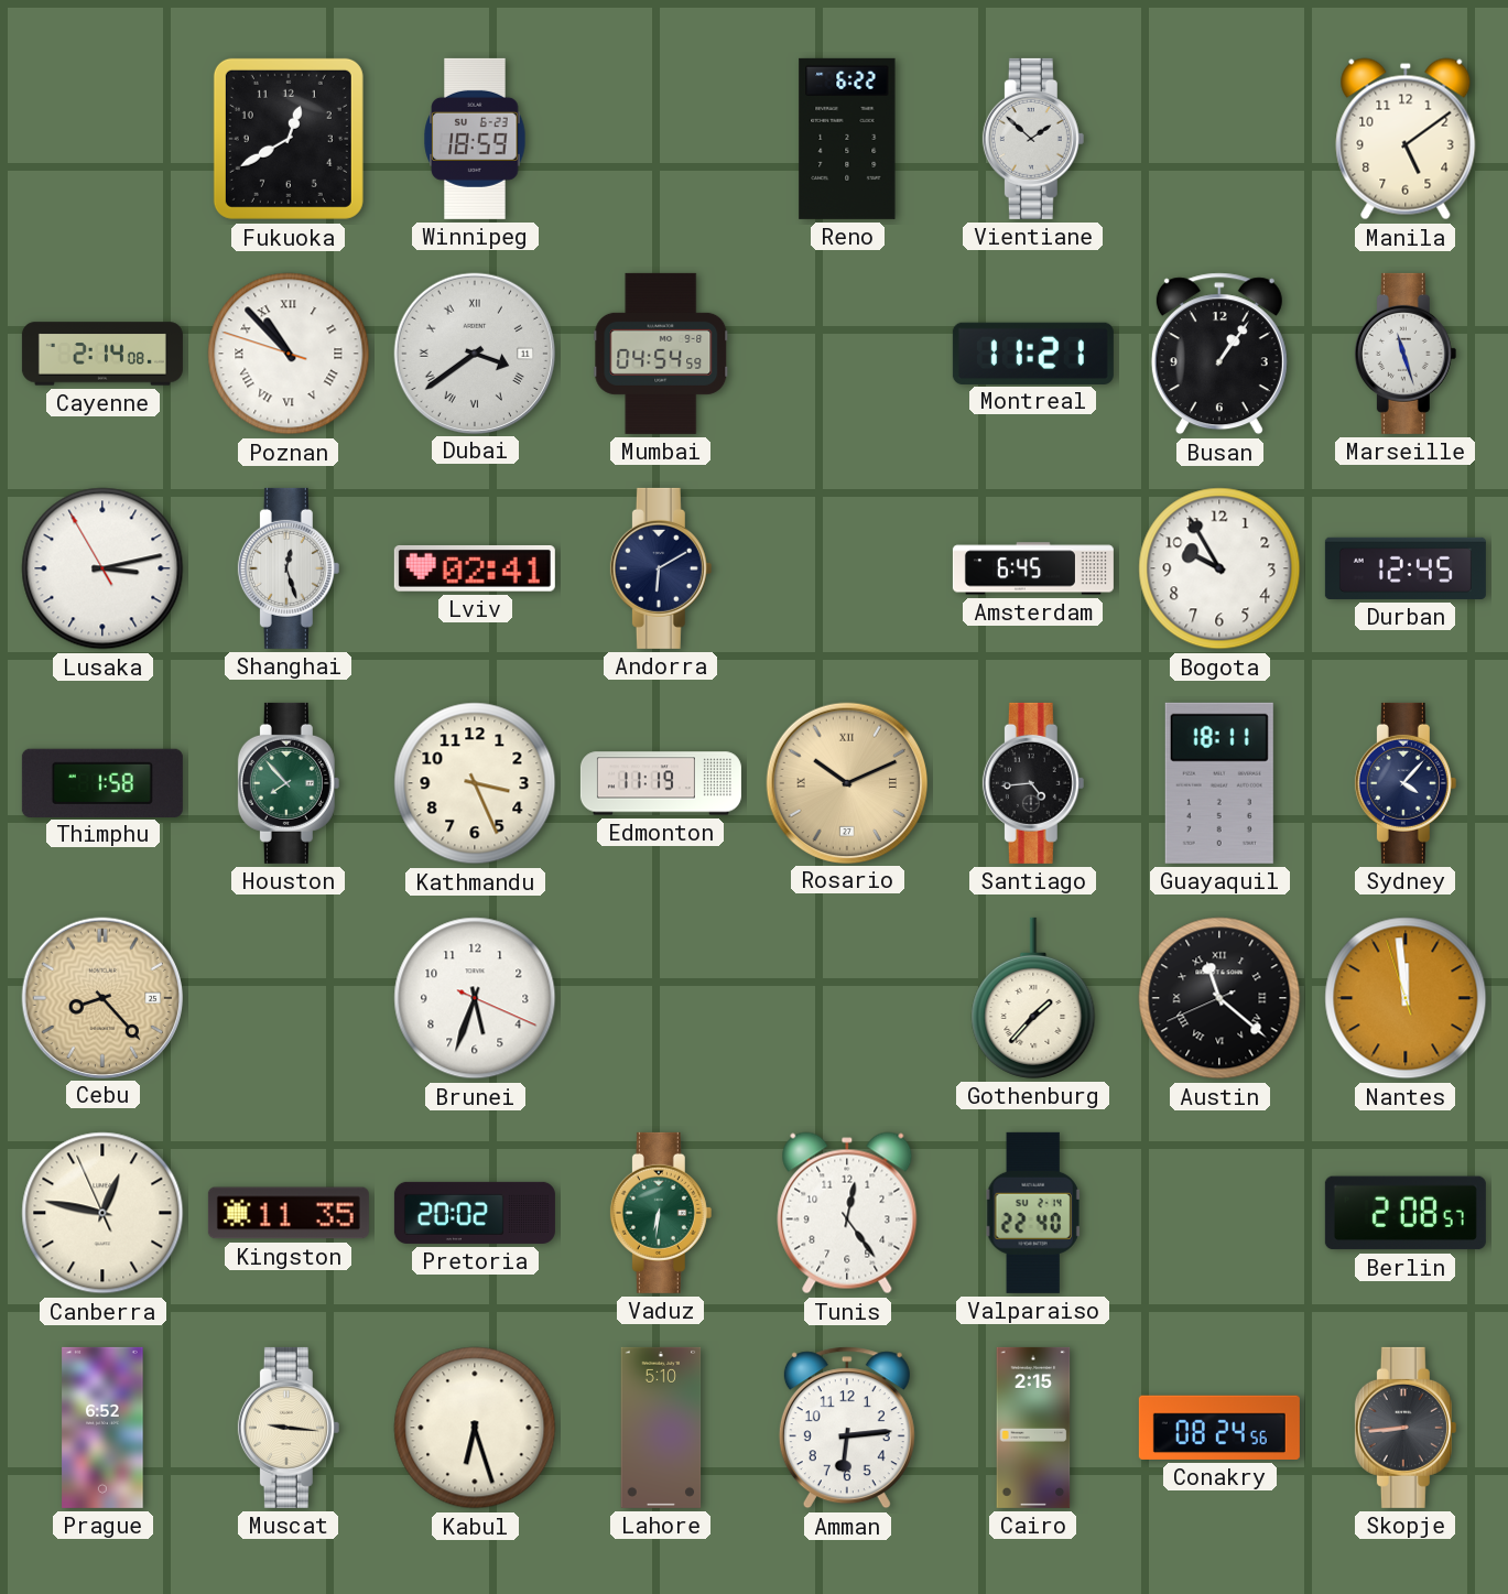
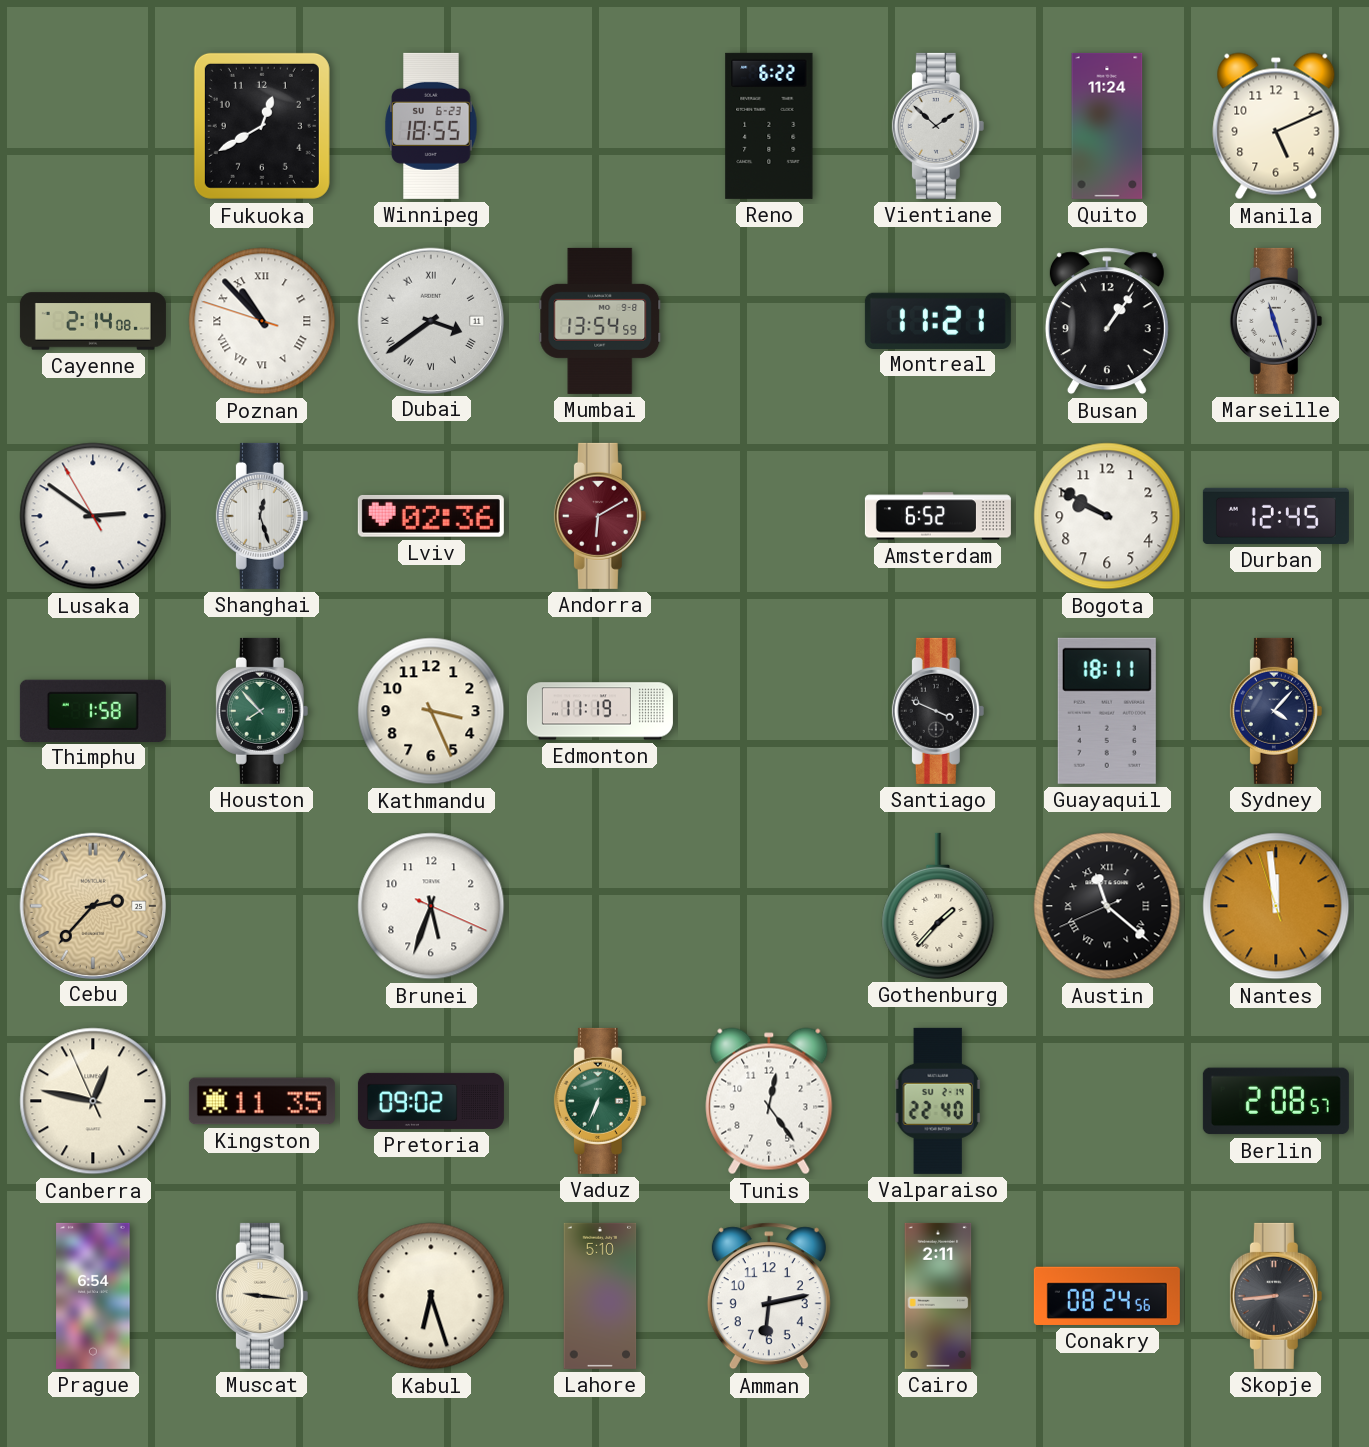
Winnipeg: 18:59 -> 18:55
Quito: none -> 11:24
Manila: 5:09 -> 5:11
Mumbai: 04:54 -> 13:54
Lusaka: 3:12 -> 2:50
Lviv: 02:41 -> 02:36
Andorra dial: navy -> burgundy
Amsterdam: 6:45 -> 6:52
Bogota: 9:55 -> 9:50
Rosario: 10:11 -> none
Santiago: 4:44 -> 3:49
Cebu: 8:23 -> 2:37
Pretoria: 20:02 -> 09:02
Vaduz: 6:31 -> 6:34
Prague: 6:52 -> 6:54
Amman: 6:14 -> 6:13
Cairo: 2:15 -> 2:11
